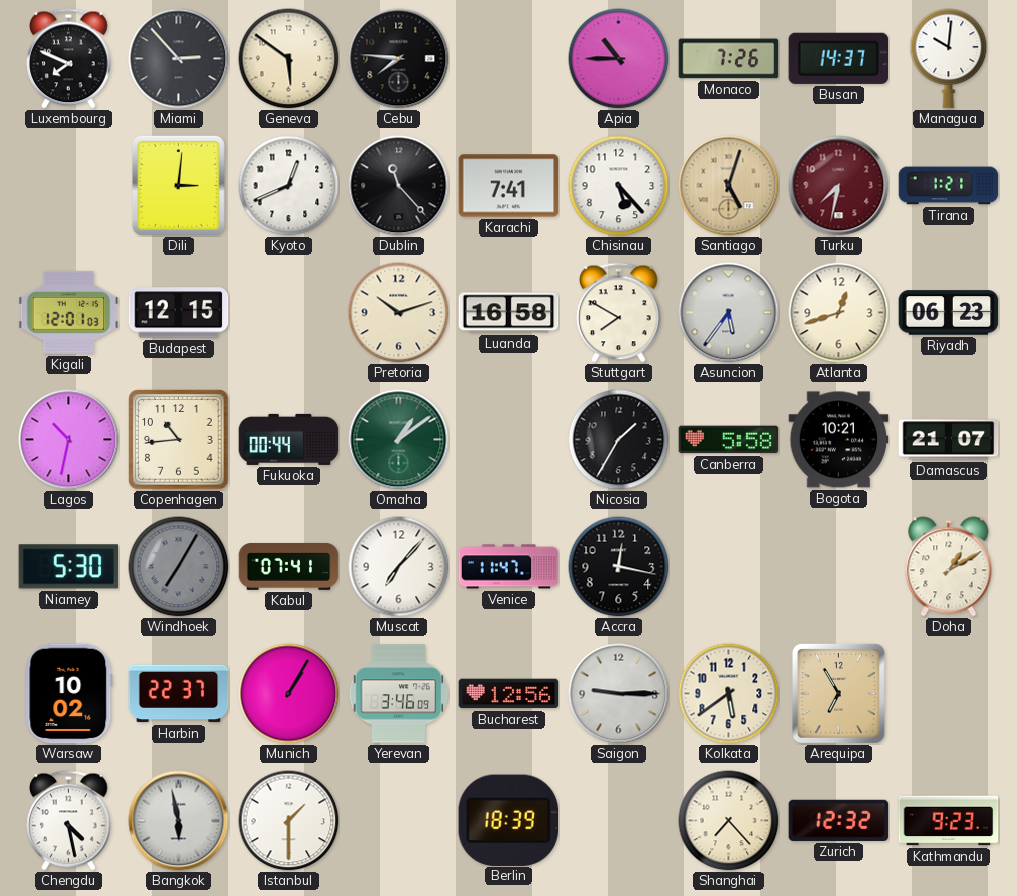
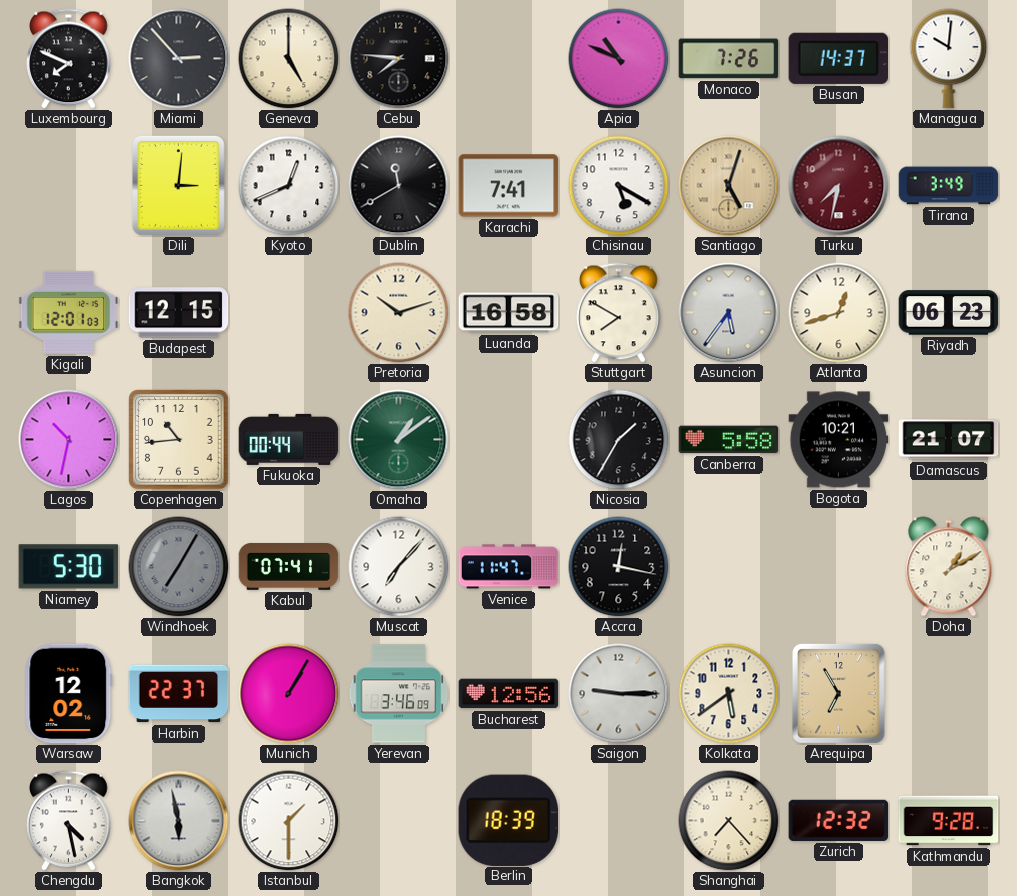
Geneva: 5:51 -> 5:00
Apia: 10:45 -> 10:49
Dublin: 11:23 -> 11:40
Chisinau: 5:23 -> 5:20
Tirana: 1:21 -> 3:49
Warsaw: 10:02 -> 12:02
Kathmandu: 9:23 -> 9:28
